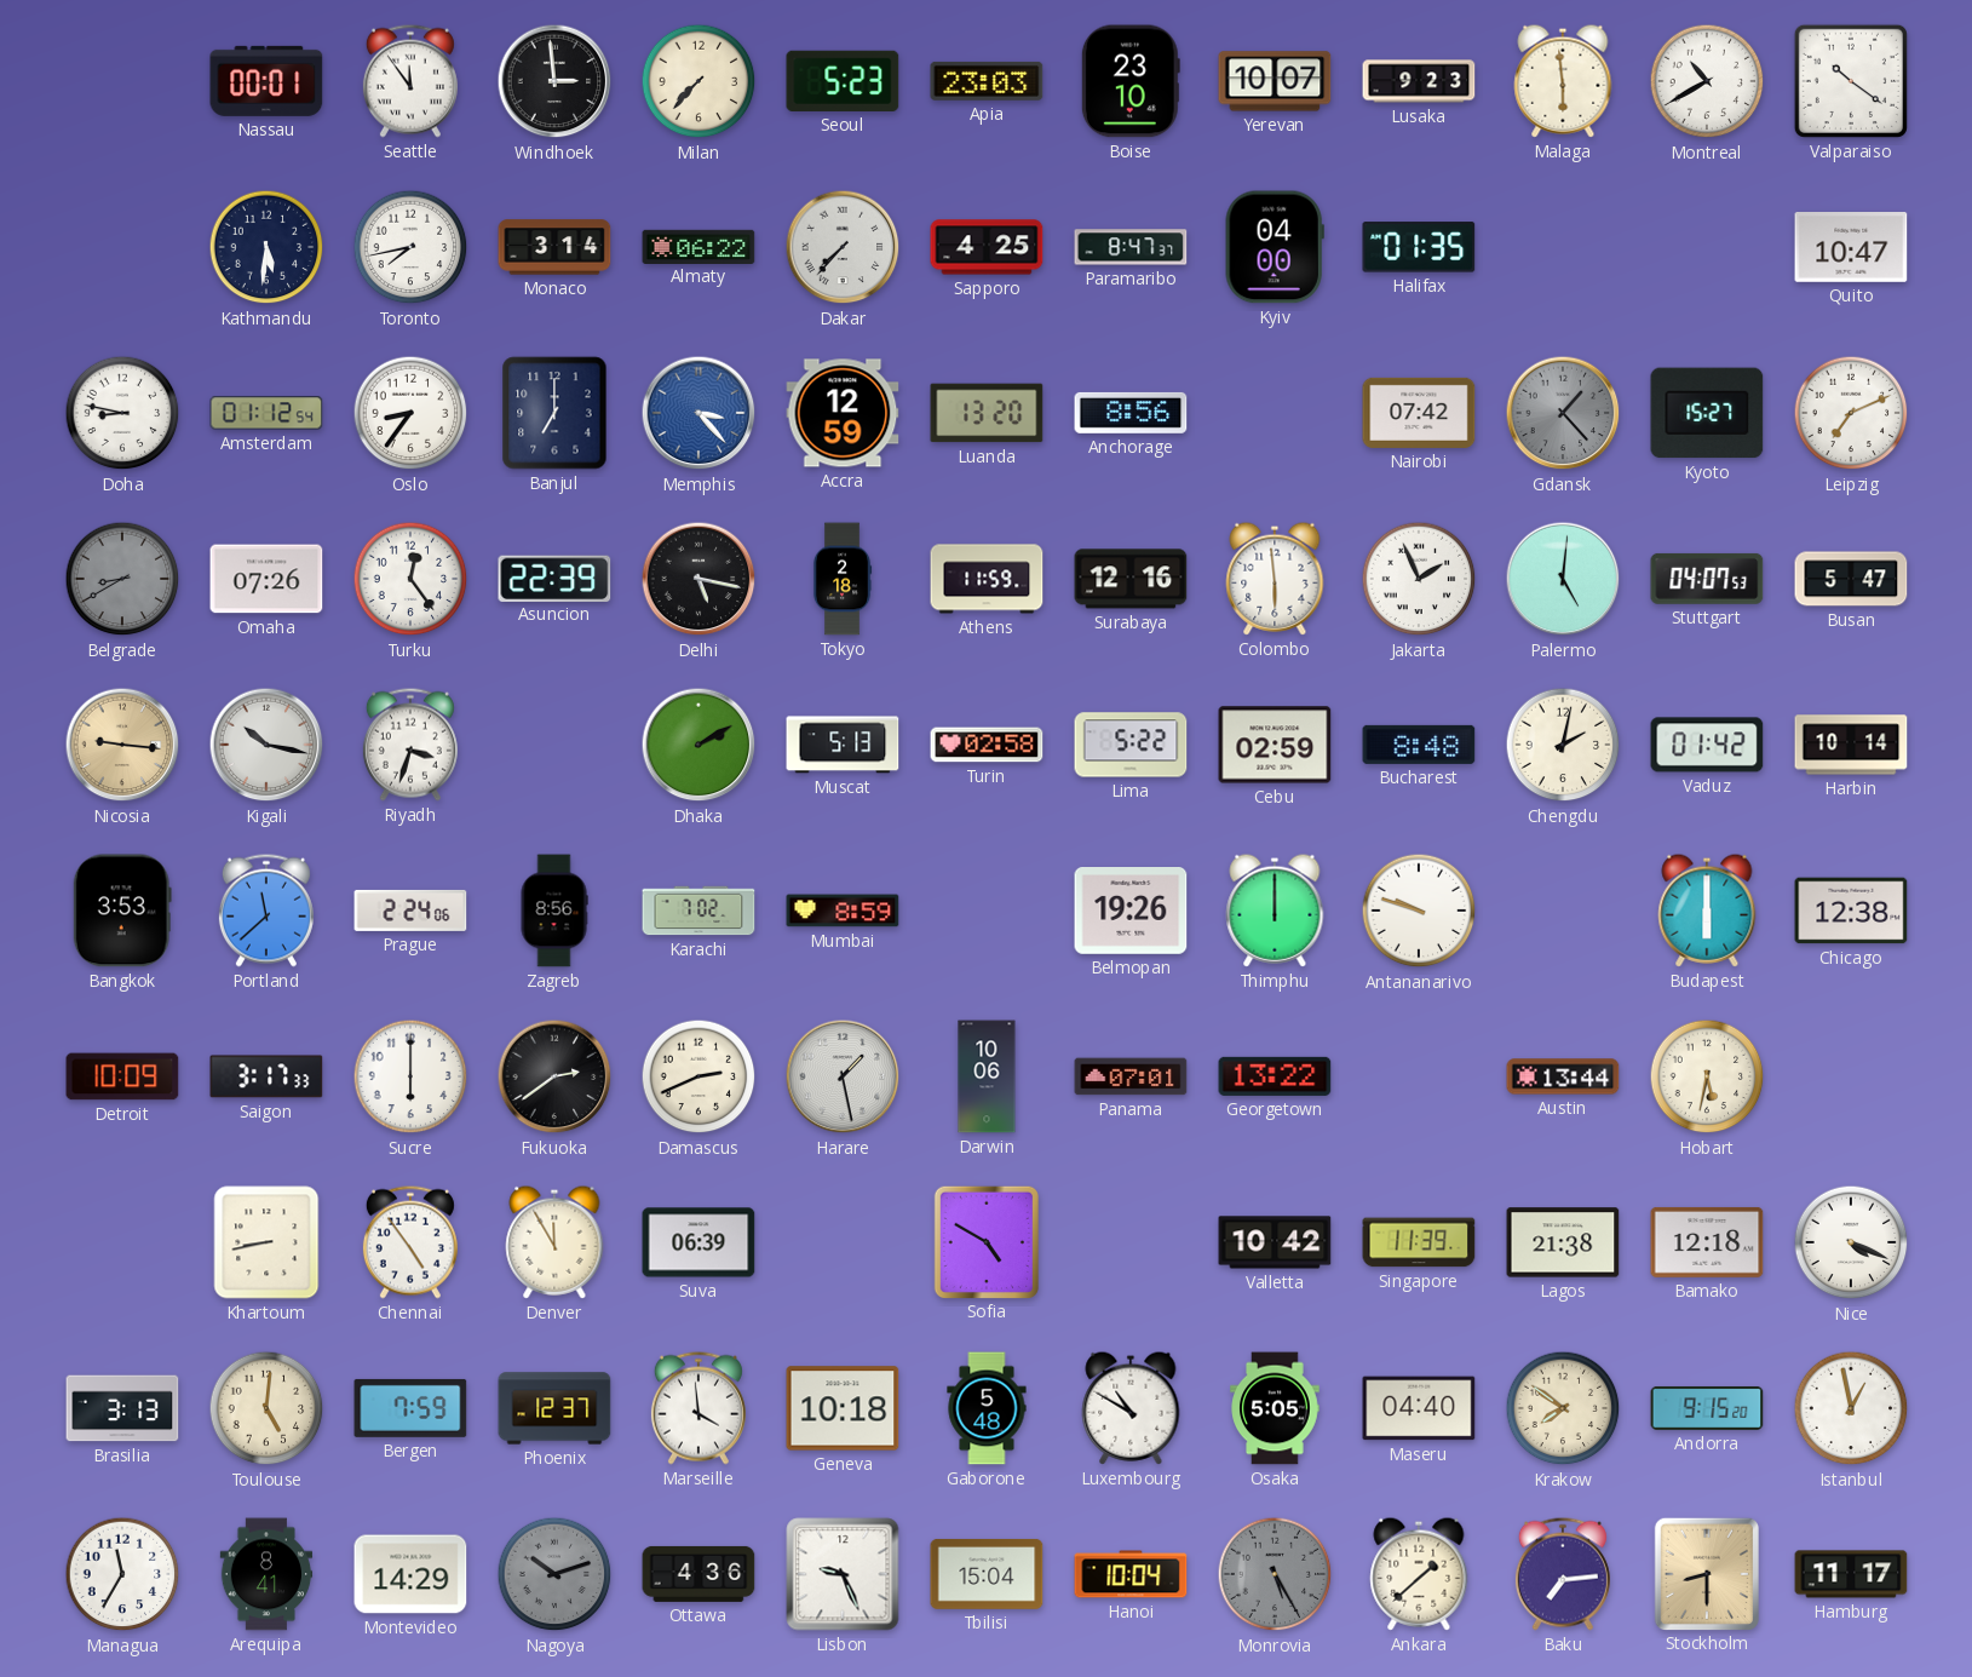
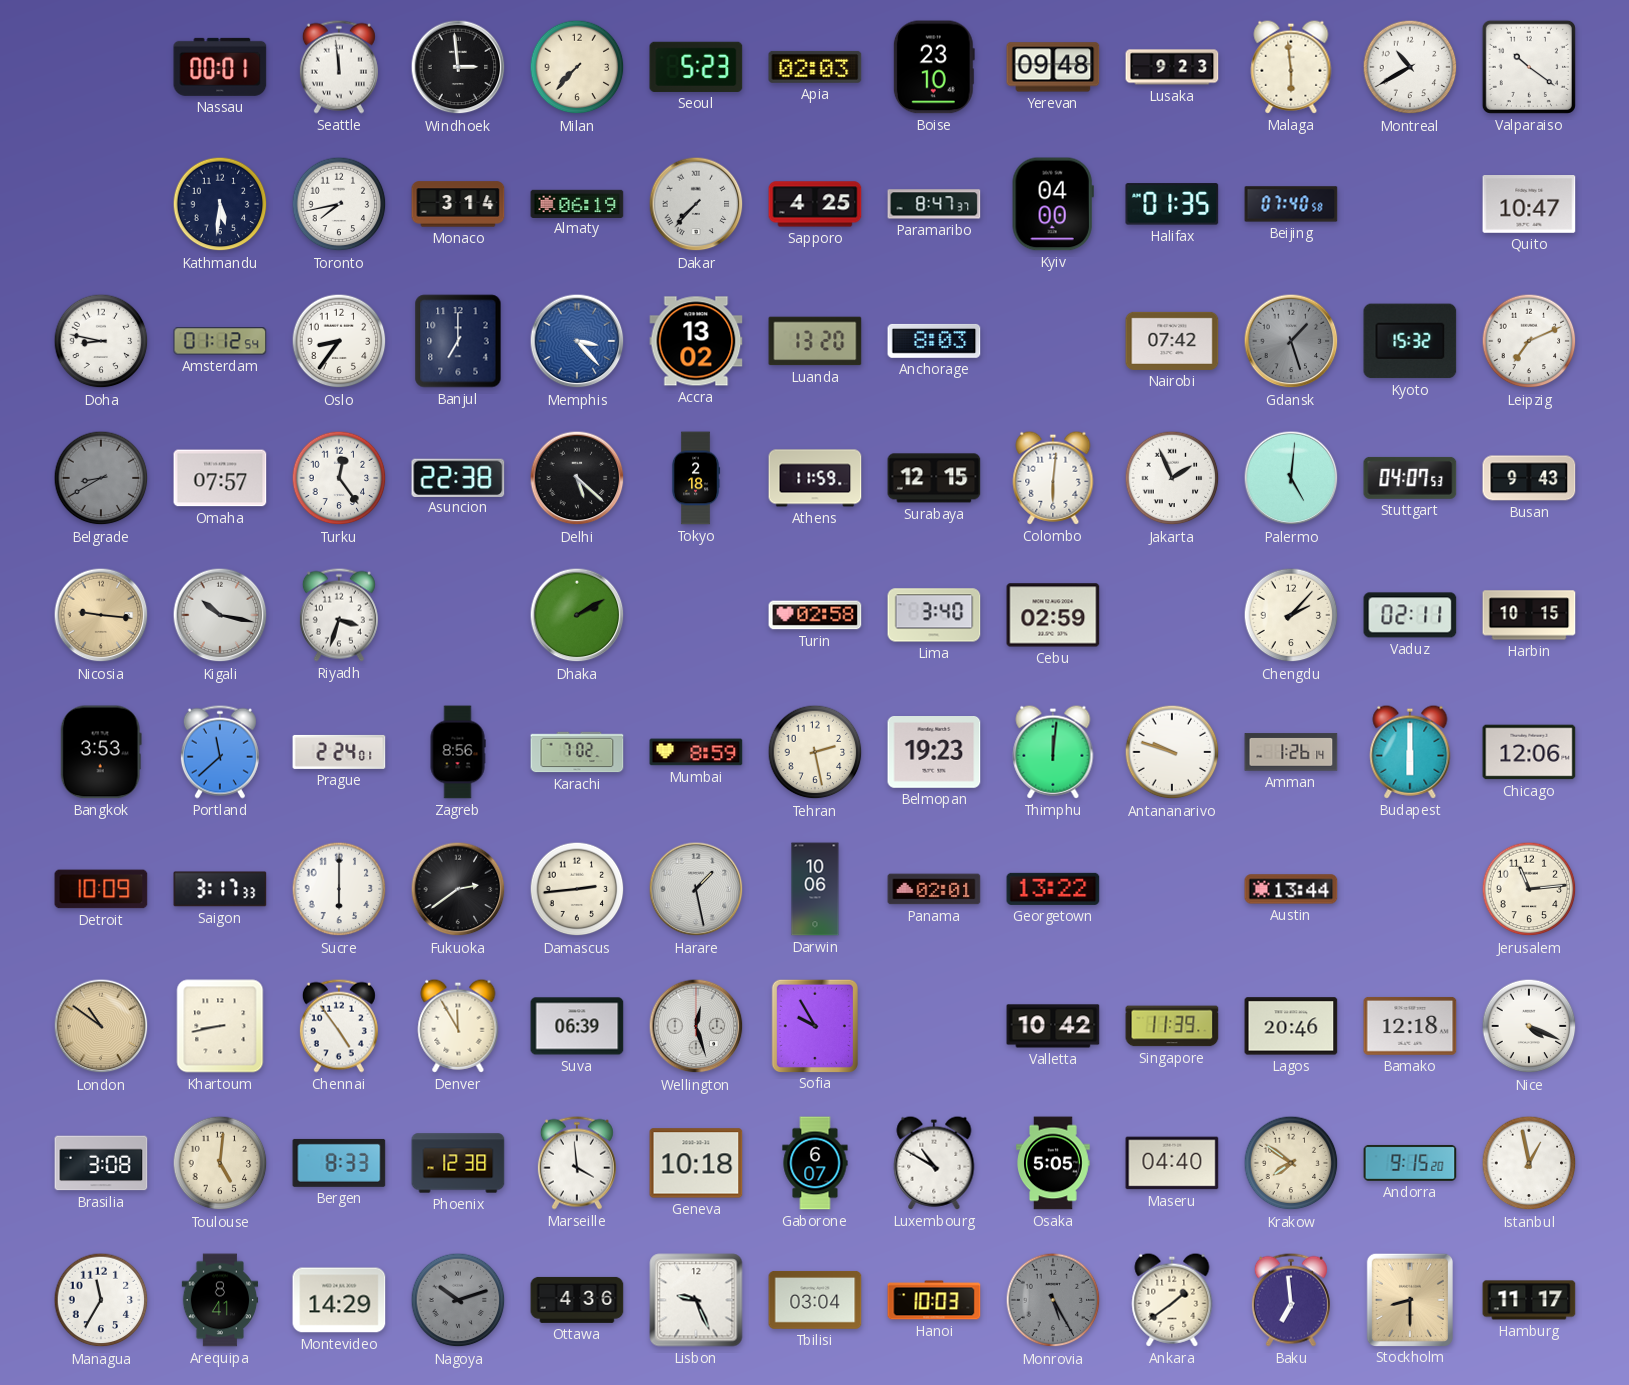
Seattle: 11:54 -> 11:59
Apia: 23:03 -> 02:03
Yerevan: 10:07 -> 09:48
Almaty: 06:22 -> 06:19
Beijing: none -> 07:40
Accra: 12:59 -> 13:02
Anchorage: 8:56 -> 8:03
Gdansk: 1:23 -> 1:27
Kyoto: 15:27 -> 15:32
Omaha: 07:26 -> 07:57
Asuncion: 22:39 -> 22:38
Delhi: 5:17 -> 5:22
Surabaya: 12:16 -> 12:15
Colombo: 5:59 -> 6:01
Busan: 5:47 -> 9:43
Muscat: 5:13 -> none
Lima: 5:22 -> 3:40
Bucharest: 8:48 -> none
Chengdu: 2:02 -> 2:07
Vaduz: 01:42 -> 02:11
Harbin: 10:14 -> 10:15
Prague: 2:24:06 -> 2:24:01
Tehran: none -> 2:28
Belmopan: 19:26 -> 19:23
Thimphu: 12:00 -> 12:01
Amman: none -> 1:26
Chicago: 12:38 -> 12:06
Damascus: 2:41 -> 2:44
Panama: 07:01 -> 02:01
Hobart: 5:32 -> none
Jerusalem: none -> 11:14
London: none -> 10:51
Wellington: none -> 12:27
Sofia: 4:50 -> 9:55
Lagos: 21:38 -> 20:46
Brasilia: 3:13 -> 3:08
Bergen: 7:59 -> 8:33
Phoenix: 12:37 -> 12:38
Gaborone: 5:48 -> 6:07
Tbilisi: 15:04 -> 03:04
Hanoi: 10:04 -> 10:03
Ankara: 1:38 -> 1:39
Baku: 7:14 -> 6:59
